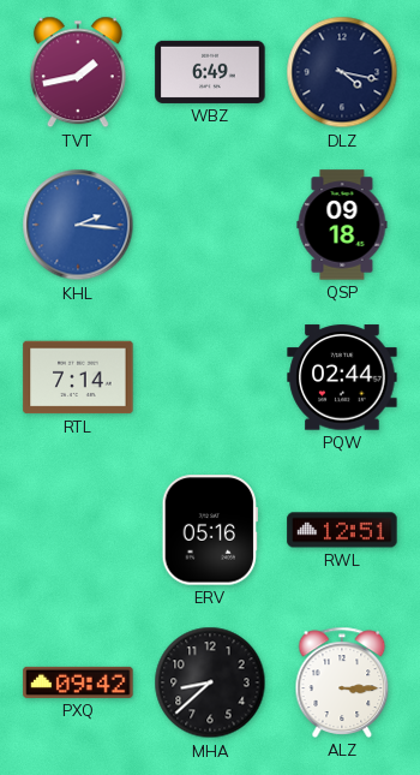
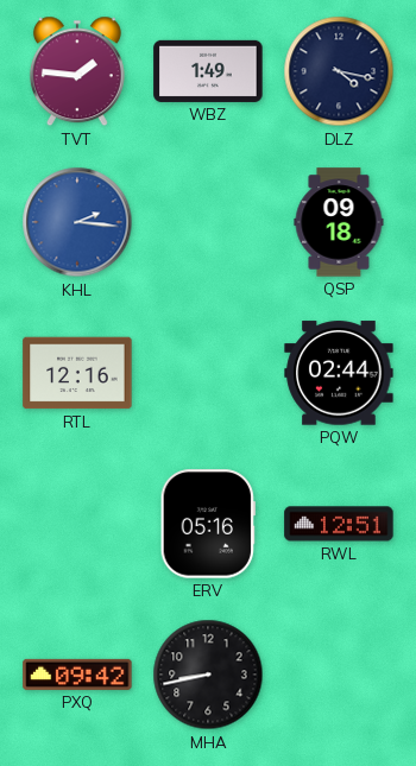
TVT: 1:43 -> 1:46
WBZ: 6:49 -> 1:49
RTL: 7:14 -> 12:16
MHA: 8:38 -> 8:43
ALZ: 3:15 -> none
